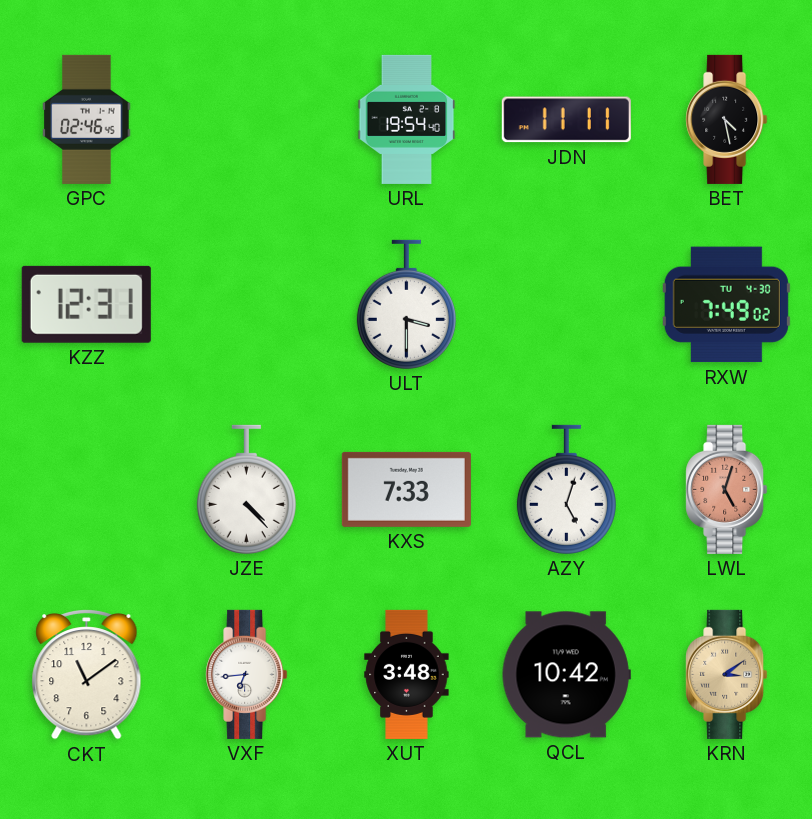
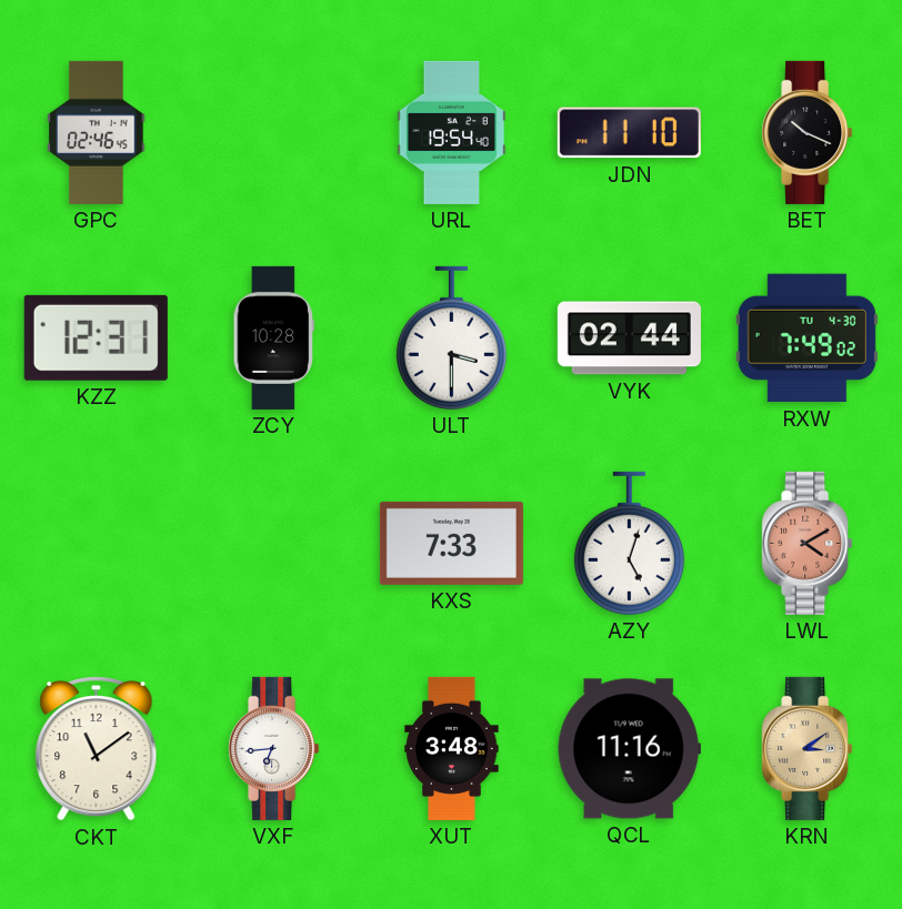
JDN: 11:11 -> 11:10
BET: 4:28 -> 10:19
ZCY: none -> 10:28
VYK: none -> 02:44
JZE: 4:23 -> none
LWL: 5:03 -> 4:10
QCL: 10:42 -> 11:16
